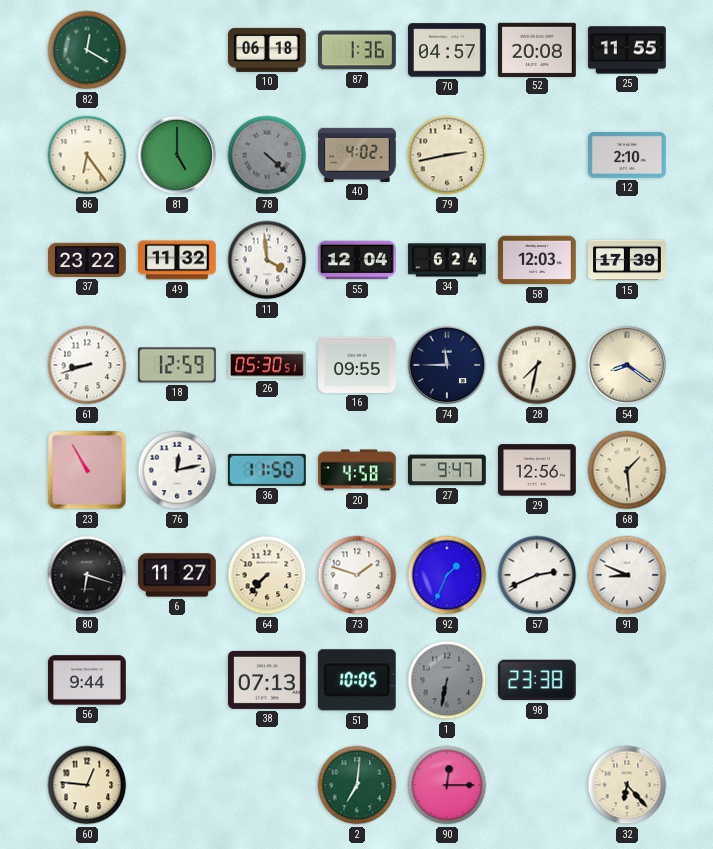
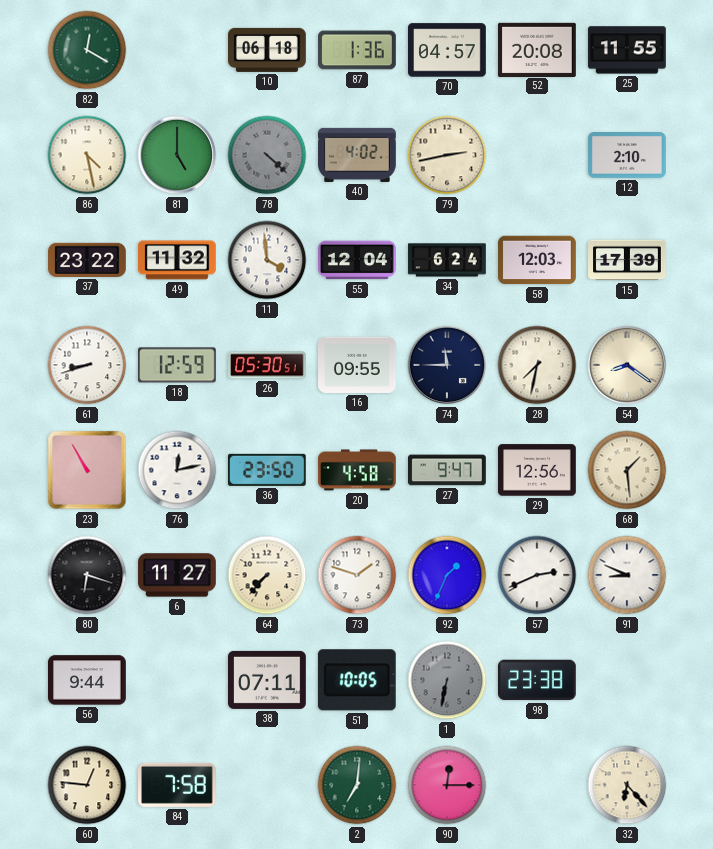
86: 6:24 -> 4:28
36: 11:50 -> 23:50
38: 07:13 -> 07:11
84: none -> 7:58
